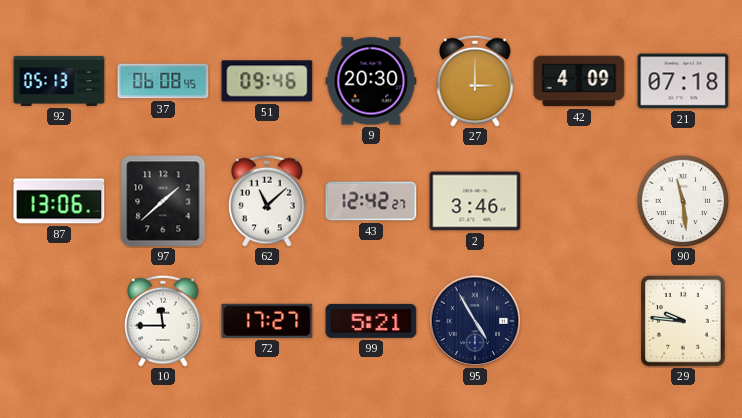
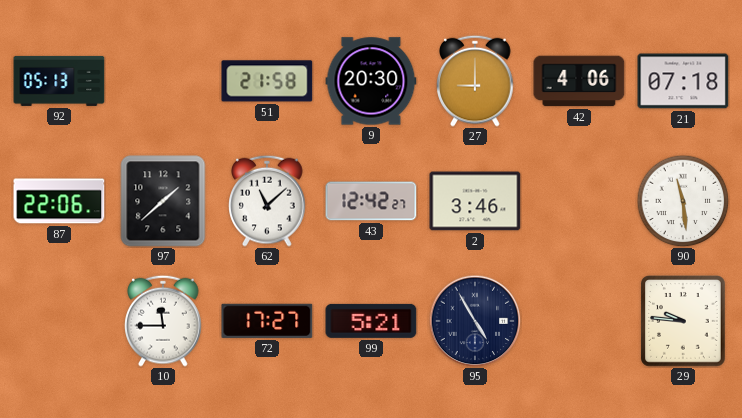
37: 06:08 -> none
51: 09:46 -> 21:58
27: 3:00 -> 9:00
42: 4:09 -> 4:06
87: 13:06 -> 22:06
